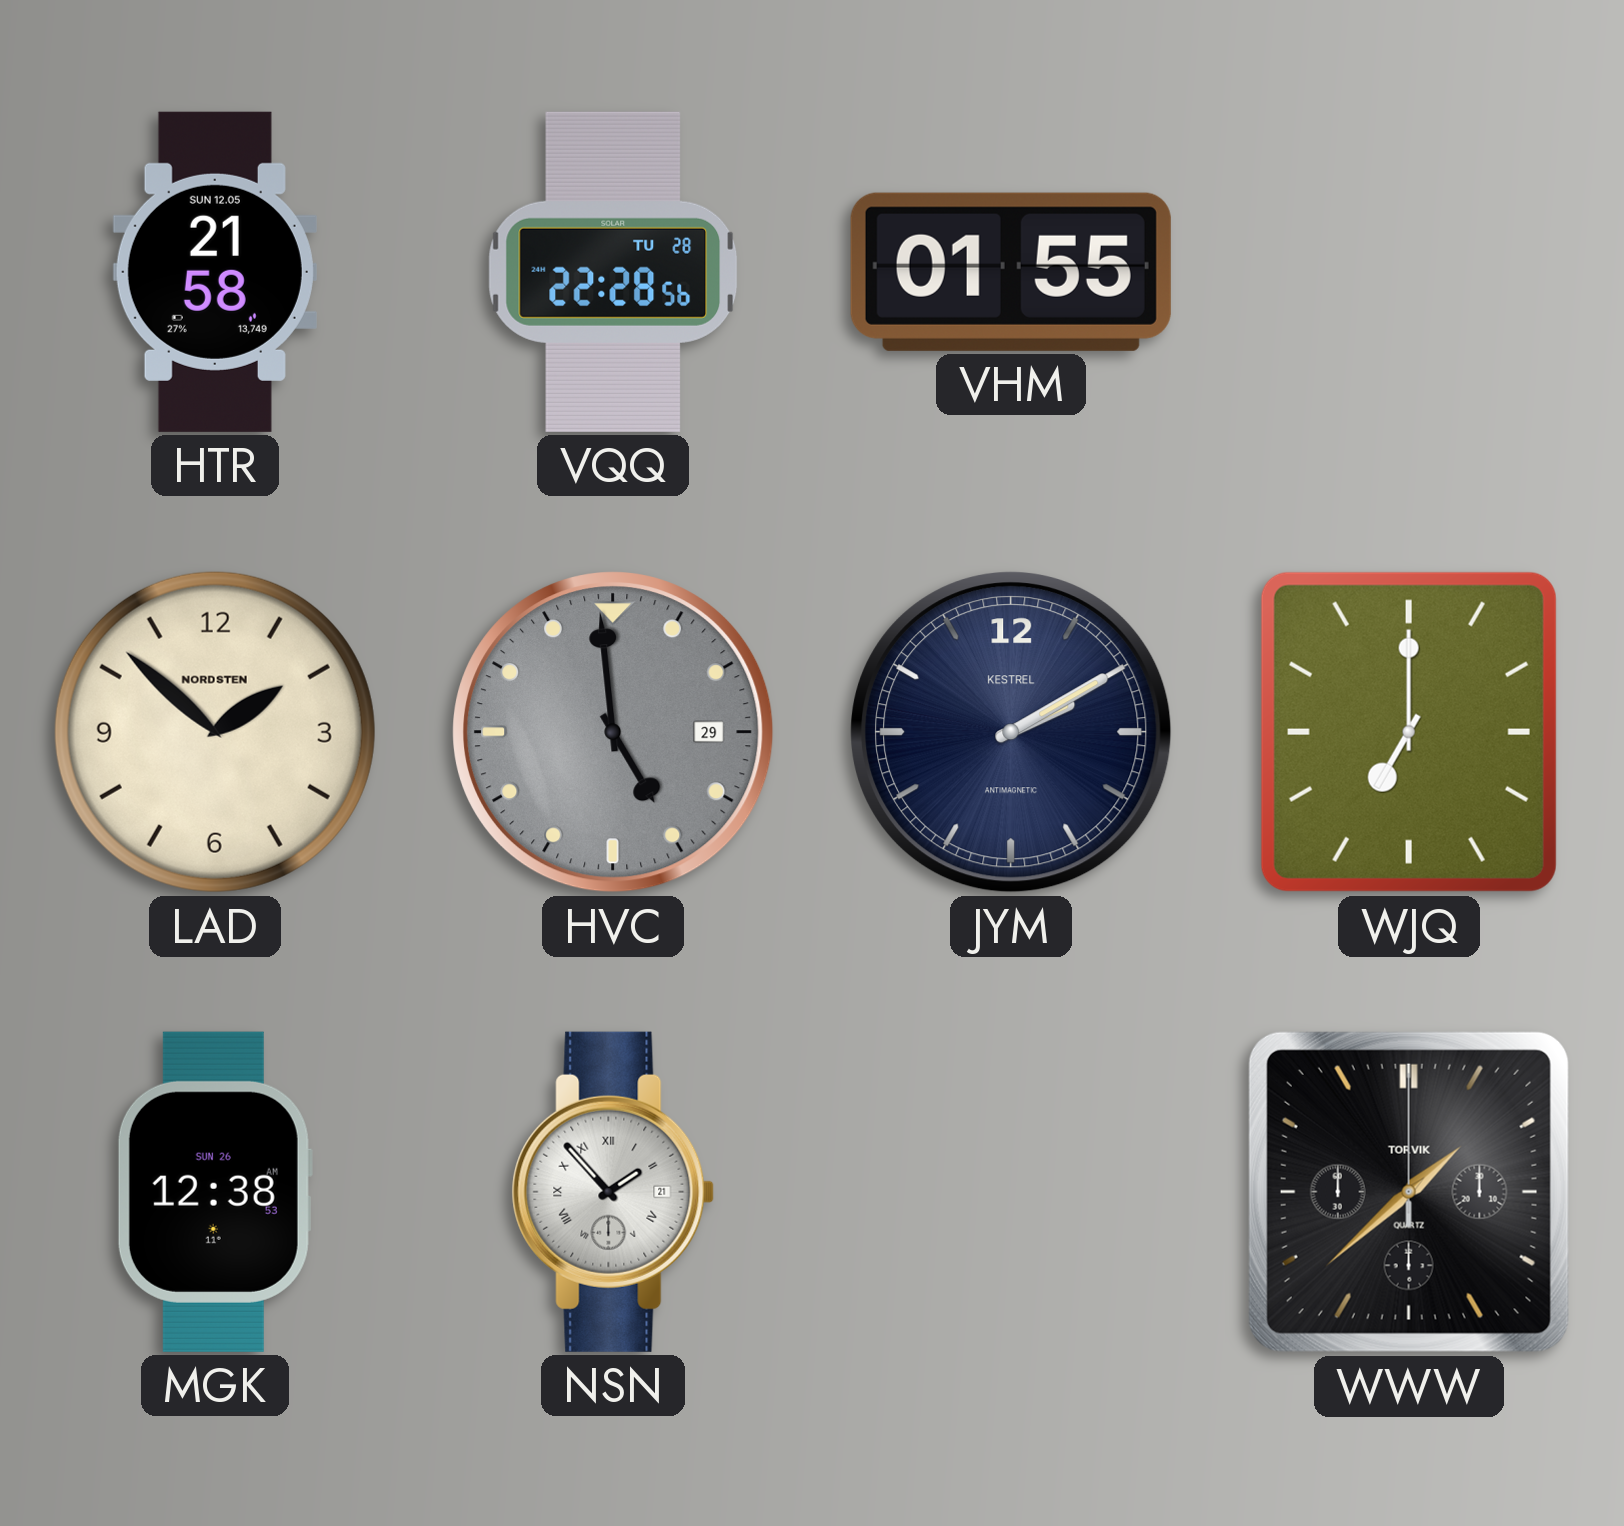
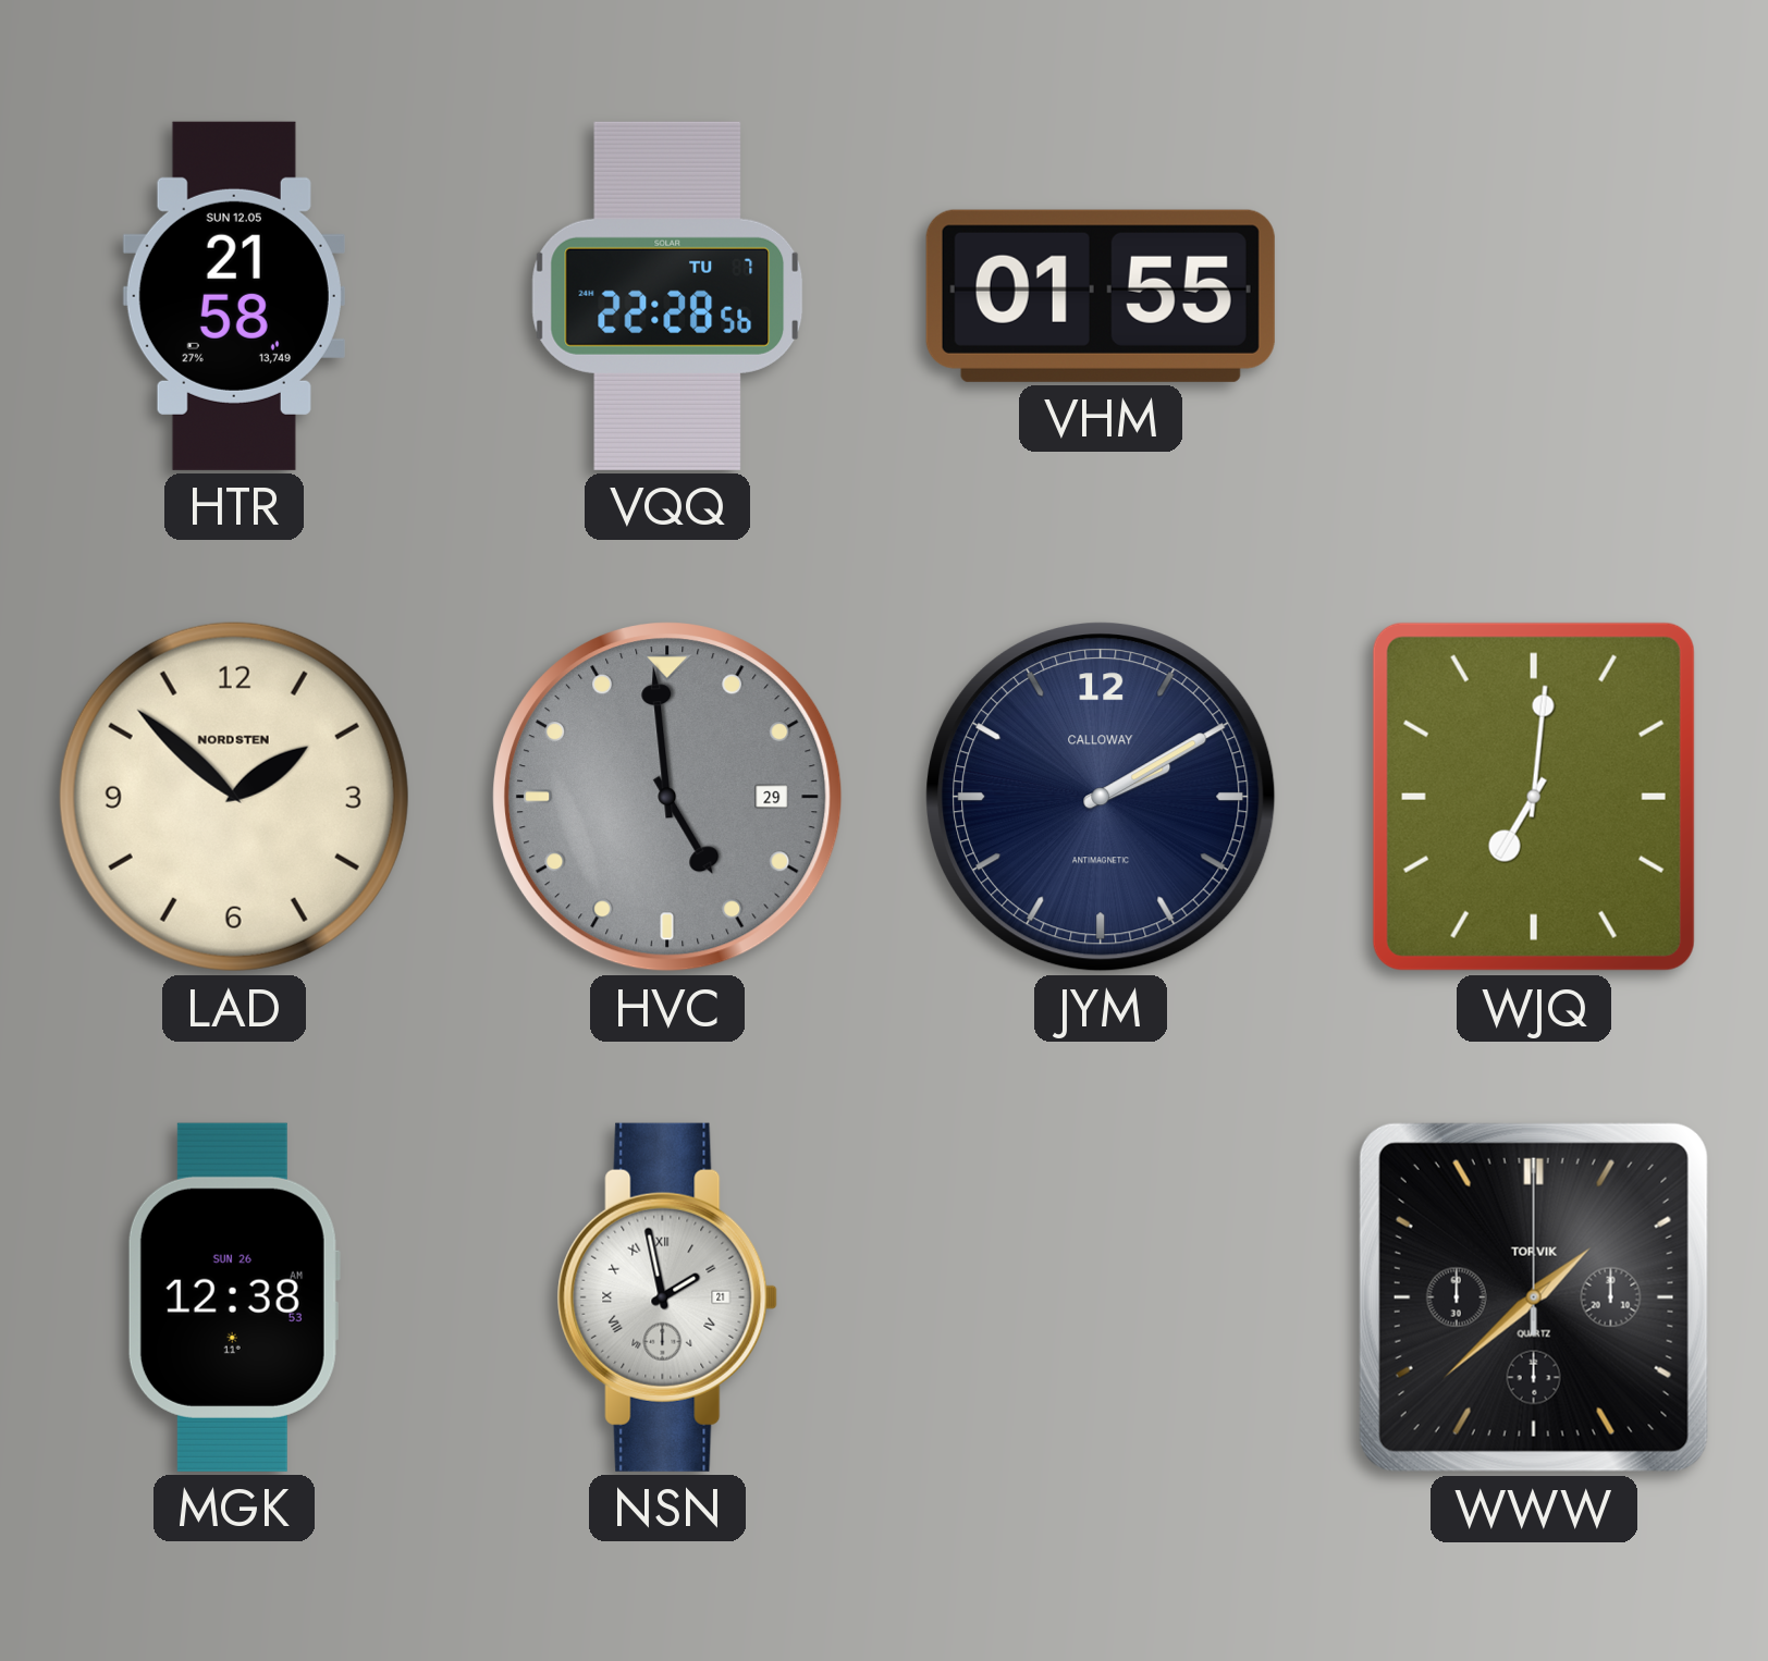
VQQ date: TU 28 -> TU 7
JYM brand: KESTREL -> CALLOWAY
WJQ: 7:00 -> 7:01
NSN: 1:53 -> 1:58
